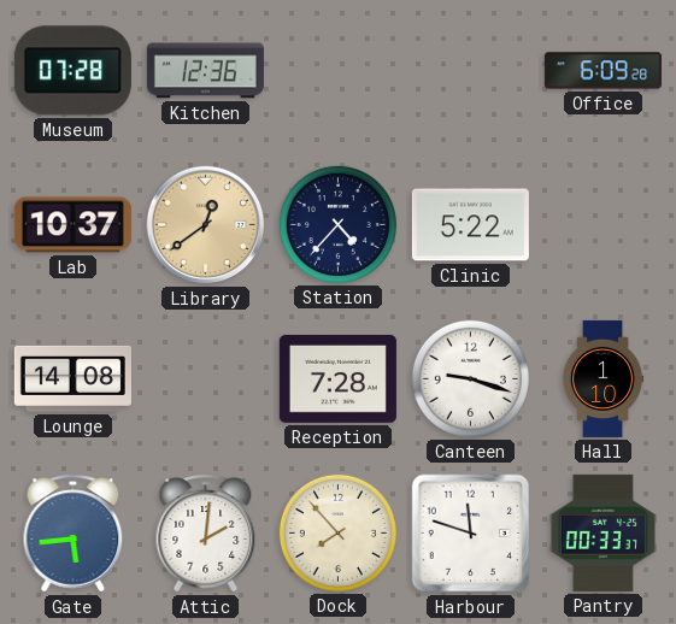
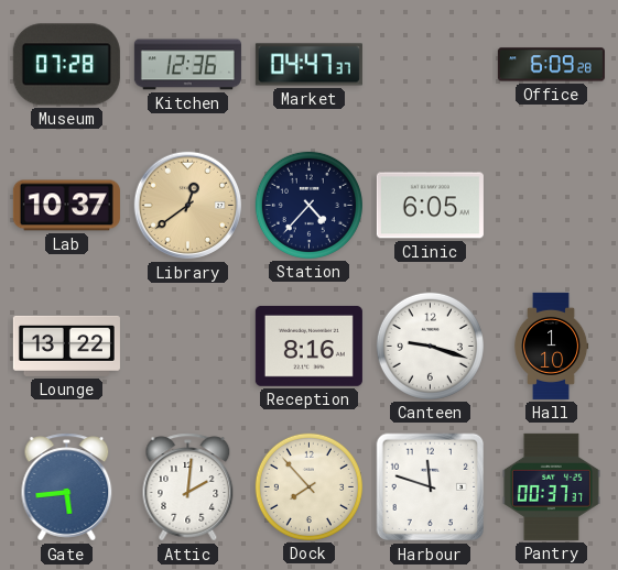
Market: none -> 04:47
Clinic: 5:22 -> 6:05
Lounge: 14:08 -> 13:22
Reception: 7:28 -> 8:16
Pantry: 00:33 -> 00:37
